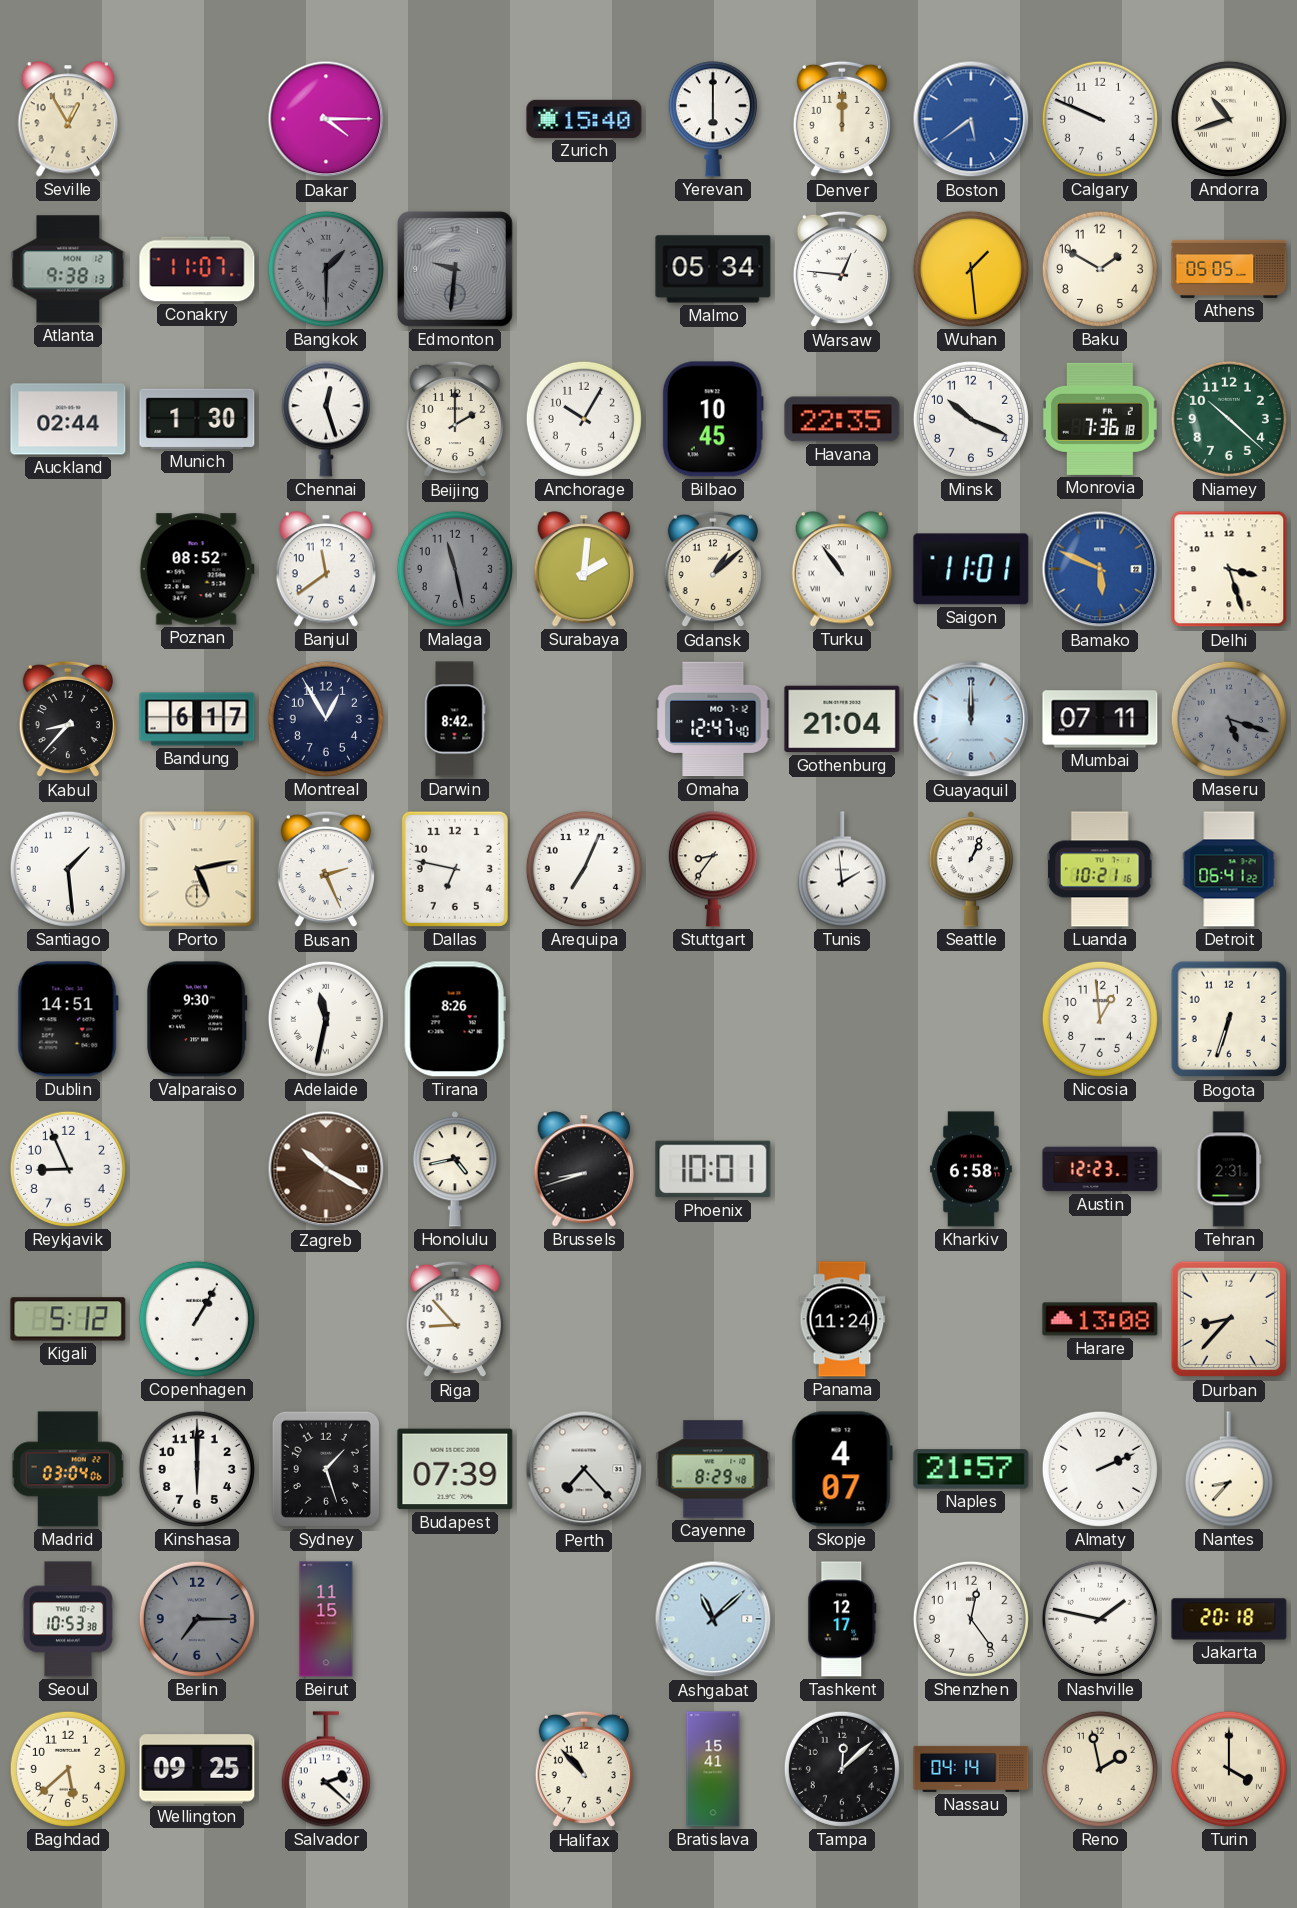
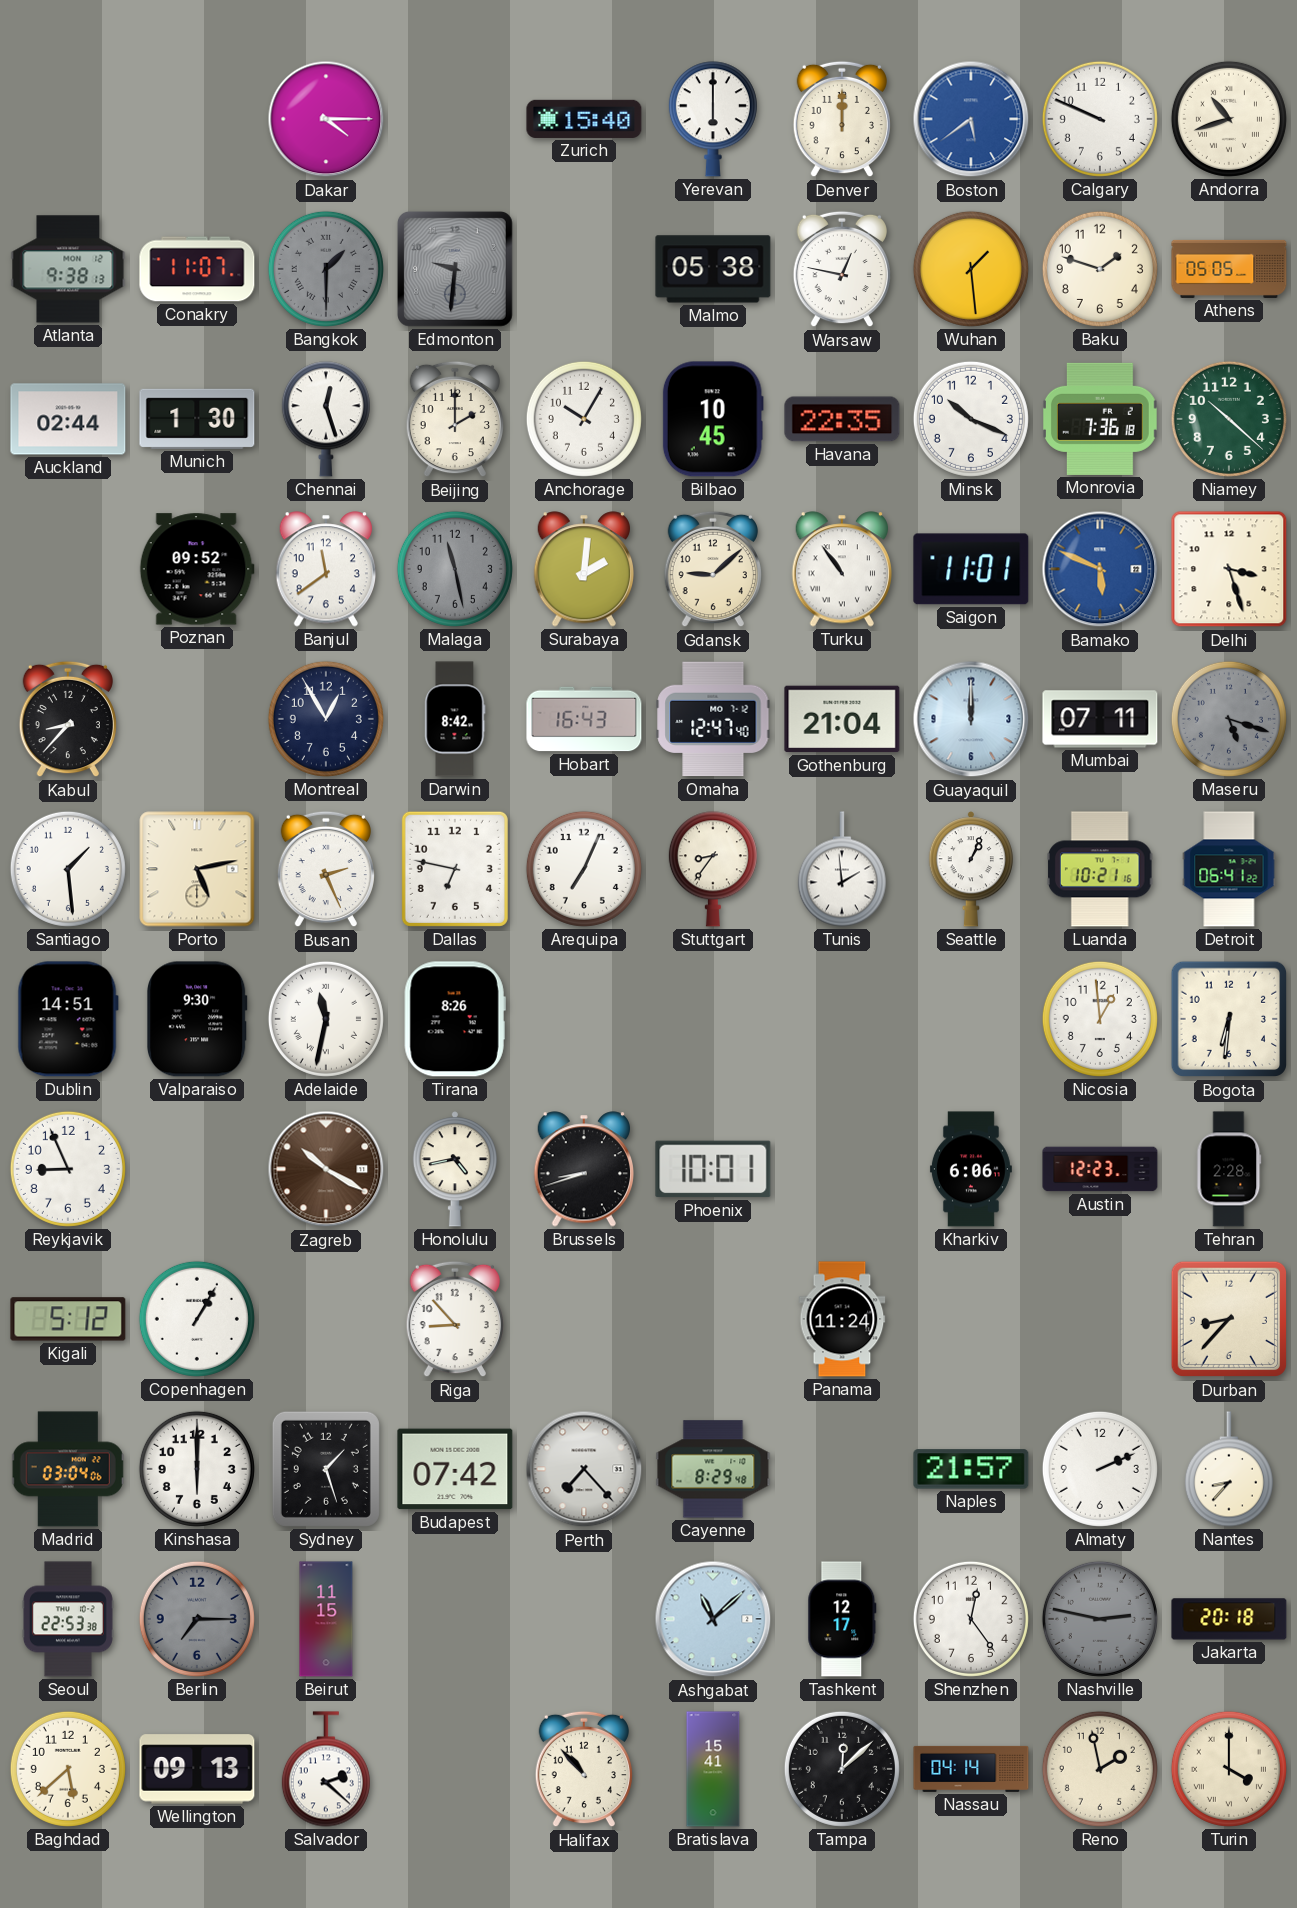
Seville: 12:55 -> none
Malmo: 05:34 -> 05:38
Warsaw: 12:46 -> 12:47
Baku: 1:50 -> 1:48
Poznan: 08:52 -> 09:52
Gdansk: 1:08 -> 9:08
Bandung: 6:17 -> none
Hobart: none -> 16:43
Bogota: 6:33 -> 6:31
Kharkiv: 6:58 -> 6:06
Tehran: 2:31 -> 2:28
Harare: 13:08 -> none
Budapest: 07:39 -> 07:42
Skopje: 4:07 -> none
Seoul: 10:53 -> 22:53
Nashville: 1:47 -> 2:47
Nashville dial: white -> grey
Wellington: 09:25 -> 09:13
